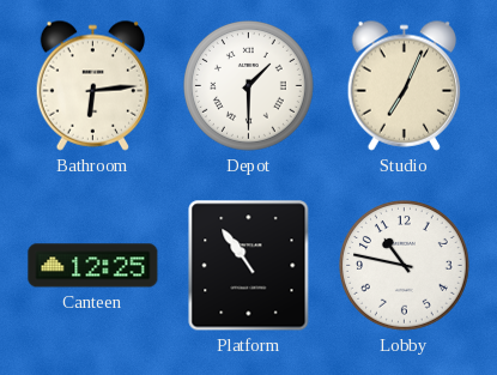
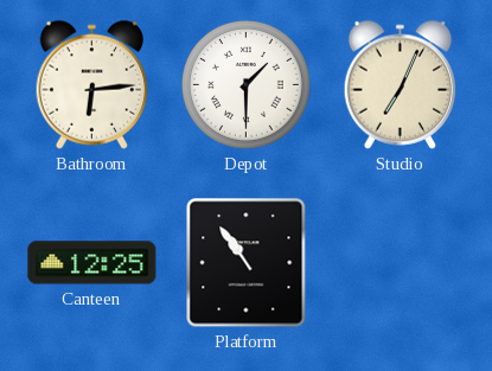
Lobby: 10:47 -> none
